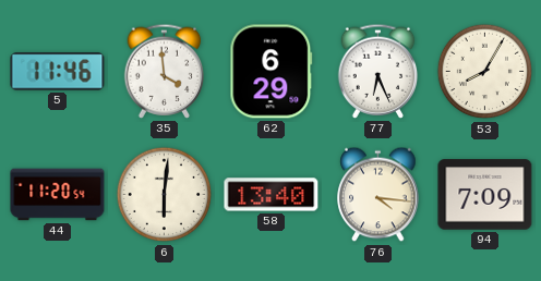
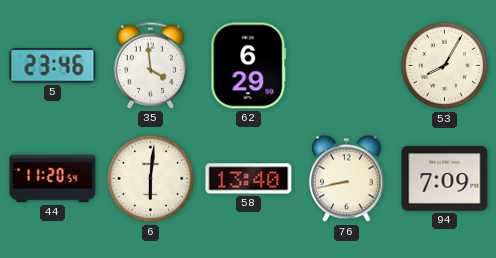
5: 11:46 -> 23:46
77: 6:26 -> none
76: 4:16 -> 8:43
